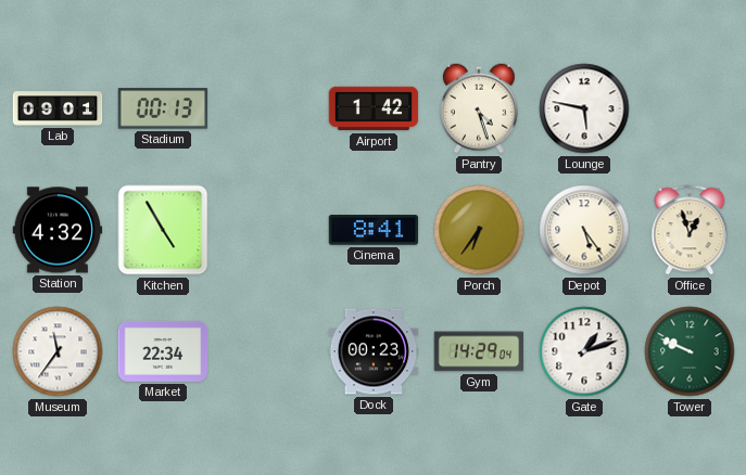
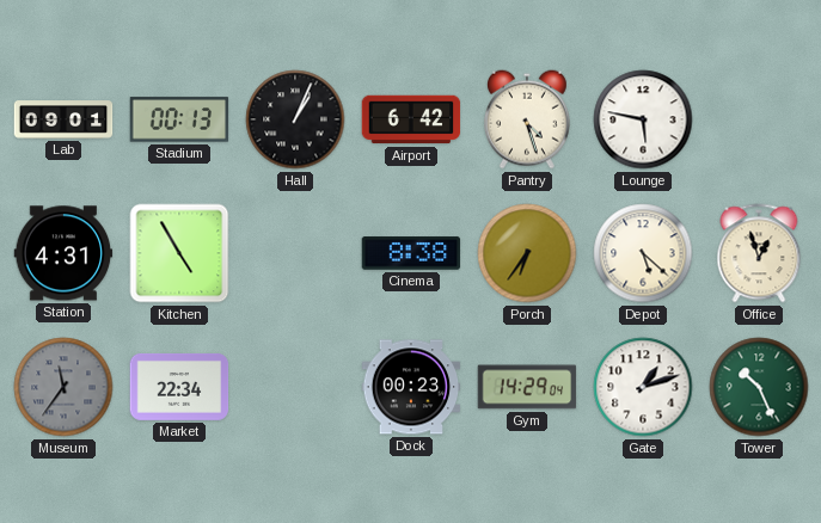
Hall: none -> 1:04
Airport: 1:42 -> 6:42
Station: 4:32 -> 4:31
Cinema: 8:41 -> 8:38
Depot: 5:24 -> 5:22
Museum dial: white -> grey
Tower: 9:49 -> 10:26
